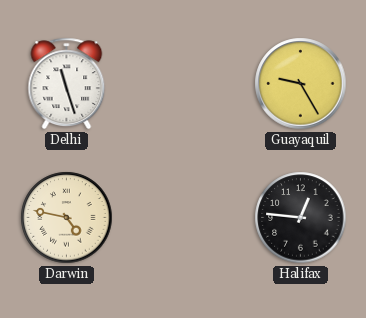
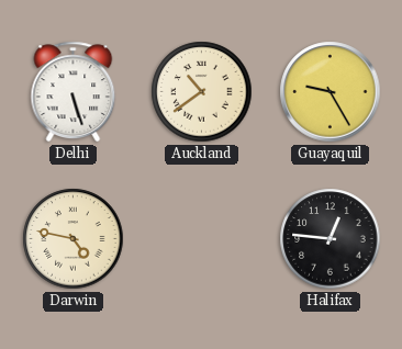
Delhi: 11:27 -> 5:27
Auckland: none -> 10:39
